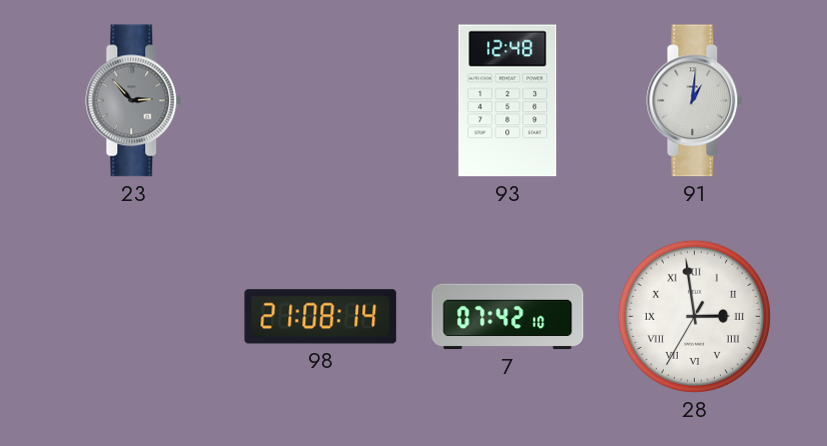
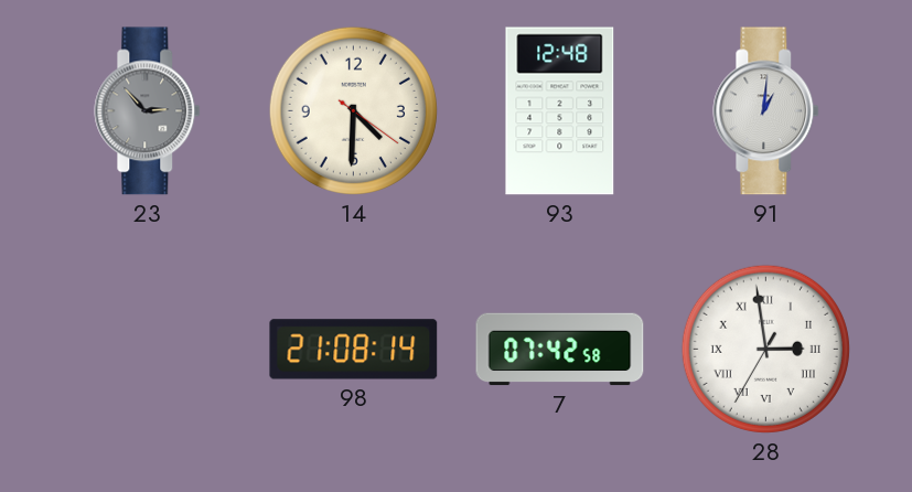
14: none -> 4:30
7: 07:42:10 -> 07:42:58
